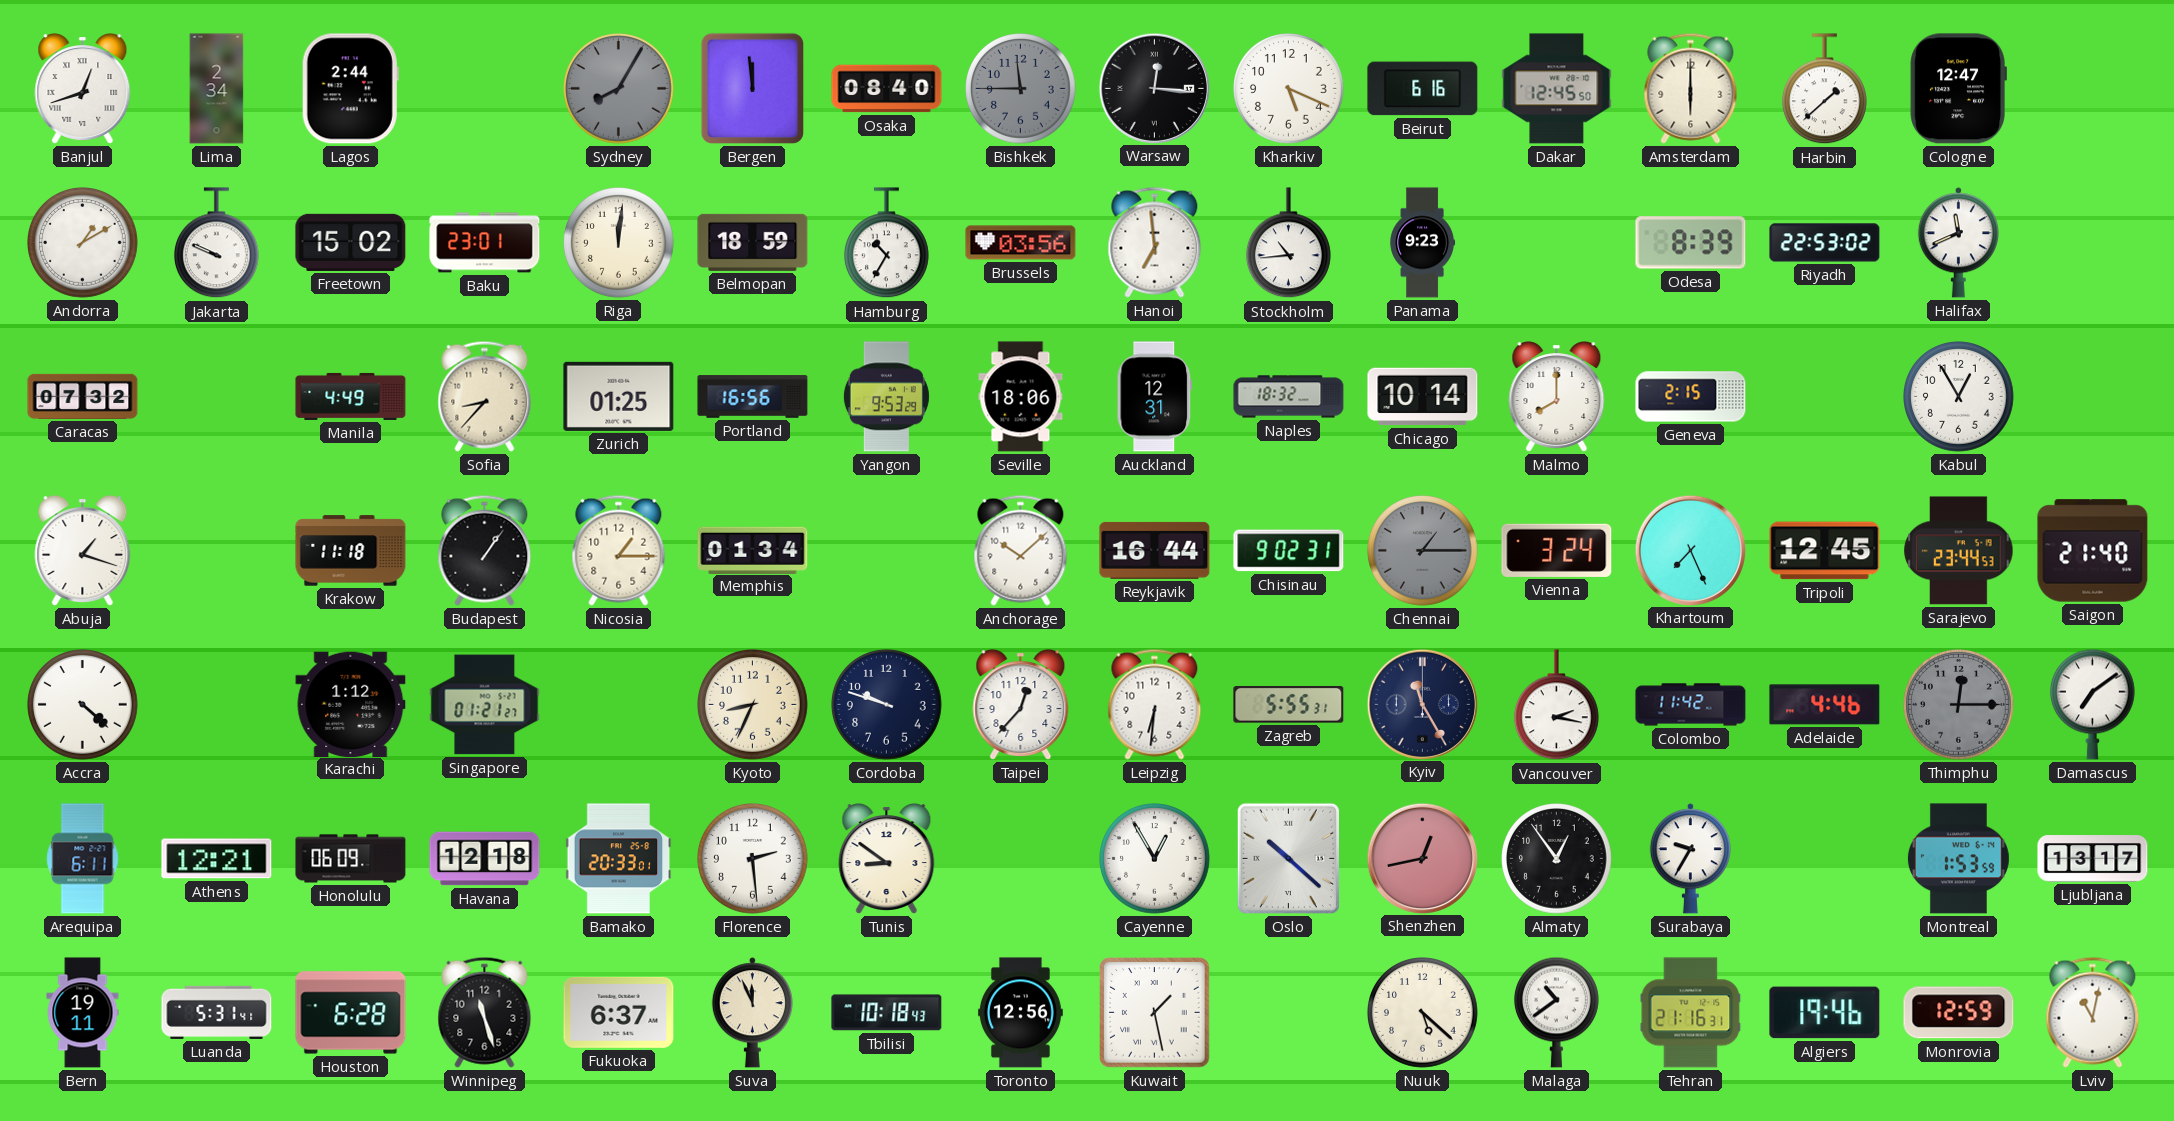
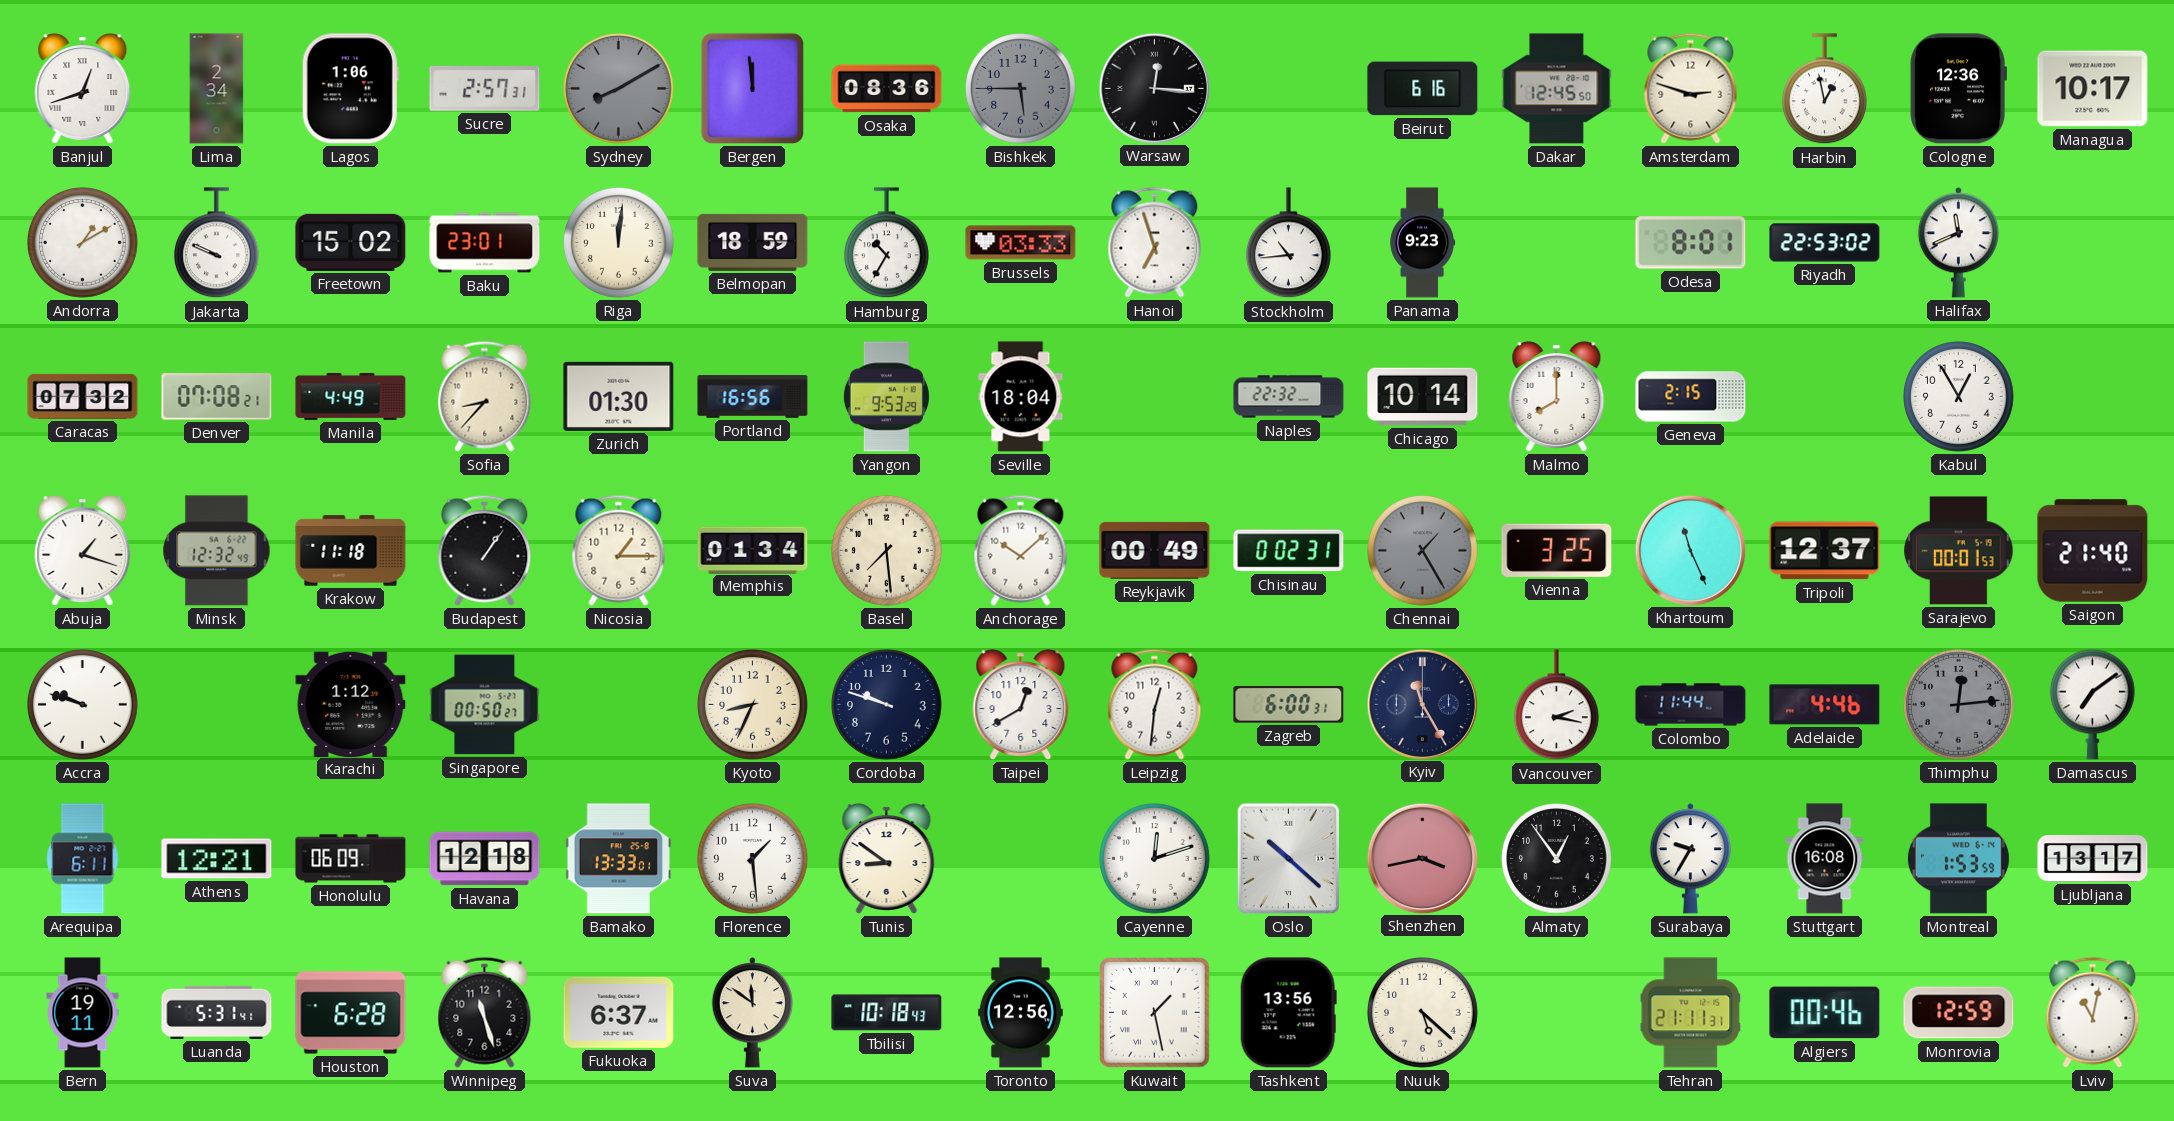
Lagos: 2:44 -> 1:06
Sucre: none -> 2:57
Sydney: 8:05 -> 8:10
Osaka: 08:40 -> 08:36
Bishkek: 11:45 -> 5:45
Kharkiv: 5:19 -> none
Amsterdam: 6:00 -> 2:48
Harbin: 1:38 -> 12:58
Cologne: 12:47 -> 12:36
Managua: none -> 10:17
Brussels: 03:56 -> 03:33
Hanoi: 6:59 -> 6:57
Odesa: 8:39 -> 8:01
Denver: none -> 07:08
Zurich: 01:25 -> 01:30
Seville: 18:06 -> 18:04
Auckland: 12:31 -> none
Naples: 18:32 -> 22:32
Minsk: none -> 12:32
Basel: none -> 7:29
Reykjavik: 16:44 -> 00:49
Chisinau: 9:02 -> 0:02
Chennai: 1:15 -> 1:25
Vienna: 3:24 -> 3:25
Khartoum: 7:26 -> 11:26
Tripoli: 12:45 -> 12:37
Sarajevo: 23:44 -> 00:01
Accra: 4:22 -> 9:48
Singapore: 01:21 -> 00:50
Taipei: 12:37 -> 12:40
Leipzig: 6:31 -> 12:31
Zagreb: 5:55 -> 6:00
Colombo: 11:42 -> 11:44
Thimphu: 12:15 -> 12:14
Bamako: 20:33 -> 13:33
Florence: 2:29 -> 1:29
Cayenne: 12:55 -> 12:12
Shenzhen: 12:43 -> 3:43
Stuttgart: none -> 16:08
Suva: 11:56 -> 11:51
Tashkent: none -> 13:56
Malaga: 10:39 -> none
Tehran: 21:16 -> 21:11
Algiers: 19:46 -> 00:46
